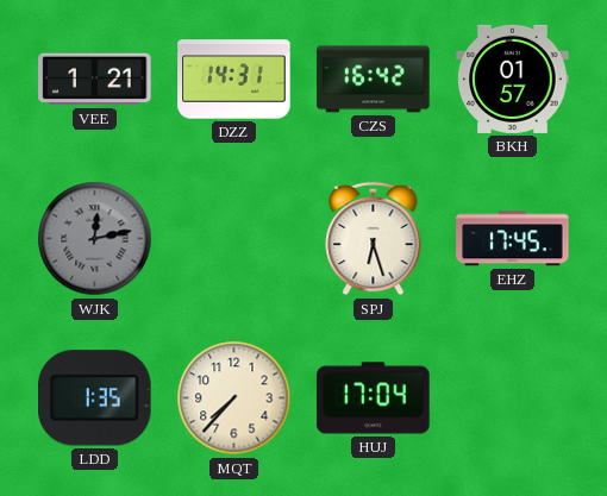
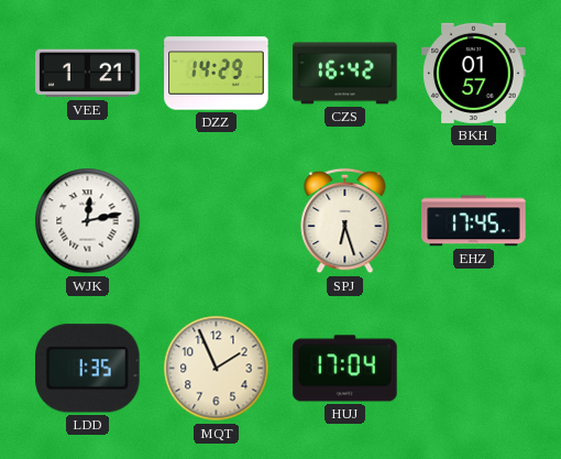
DZZ: 14:31 -> 14:29
WJK dial: grey -> white
MQT: 7:37 -> 1:56
